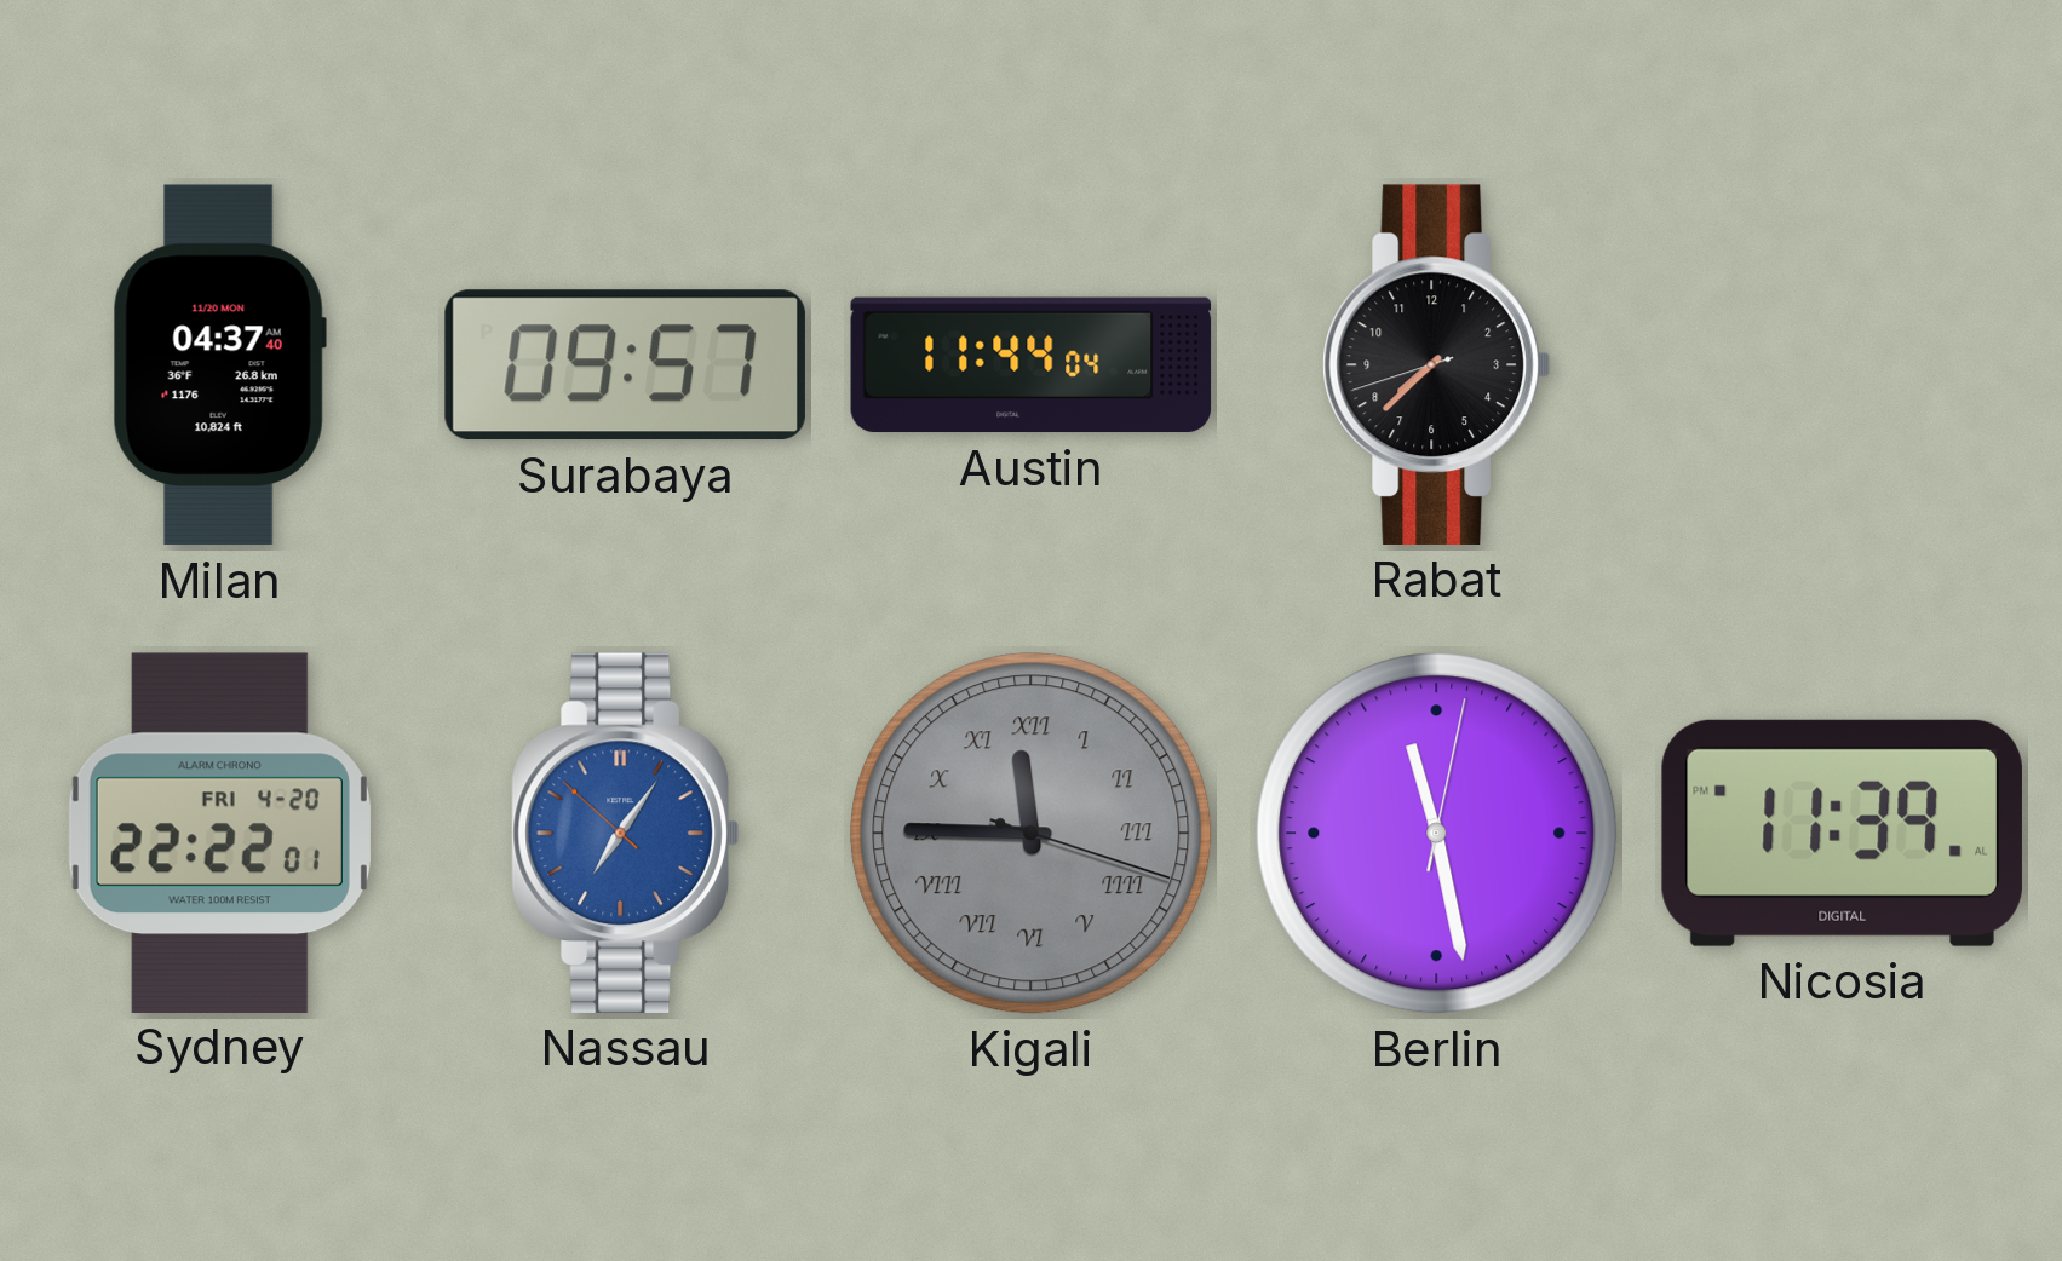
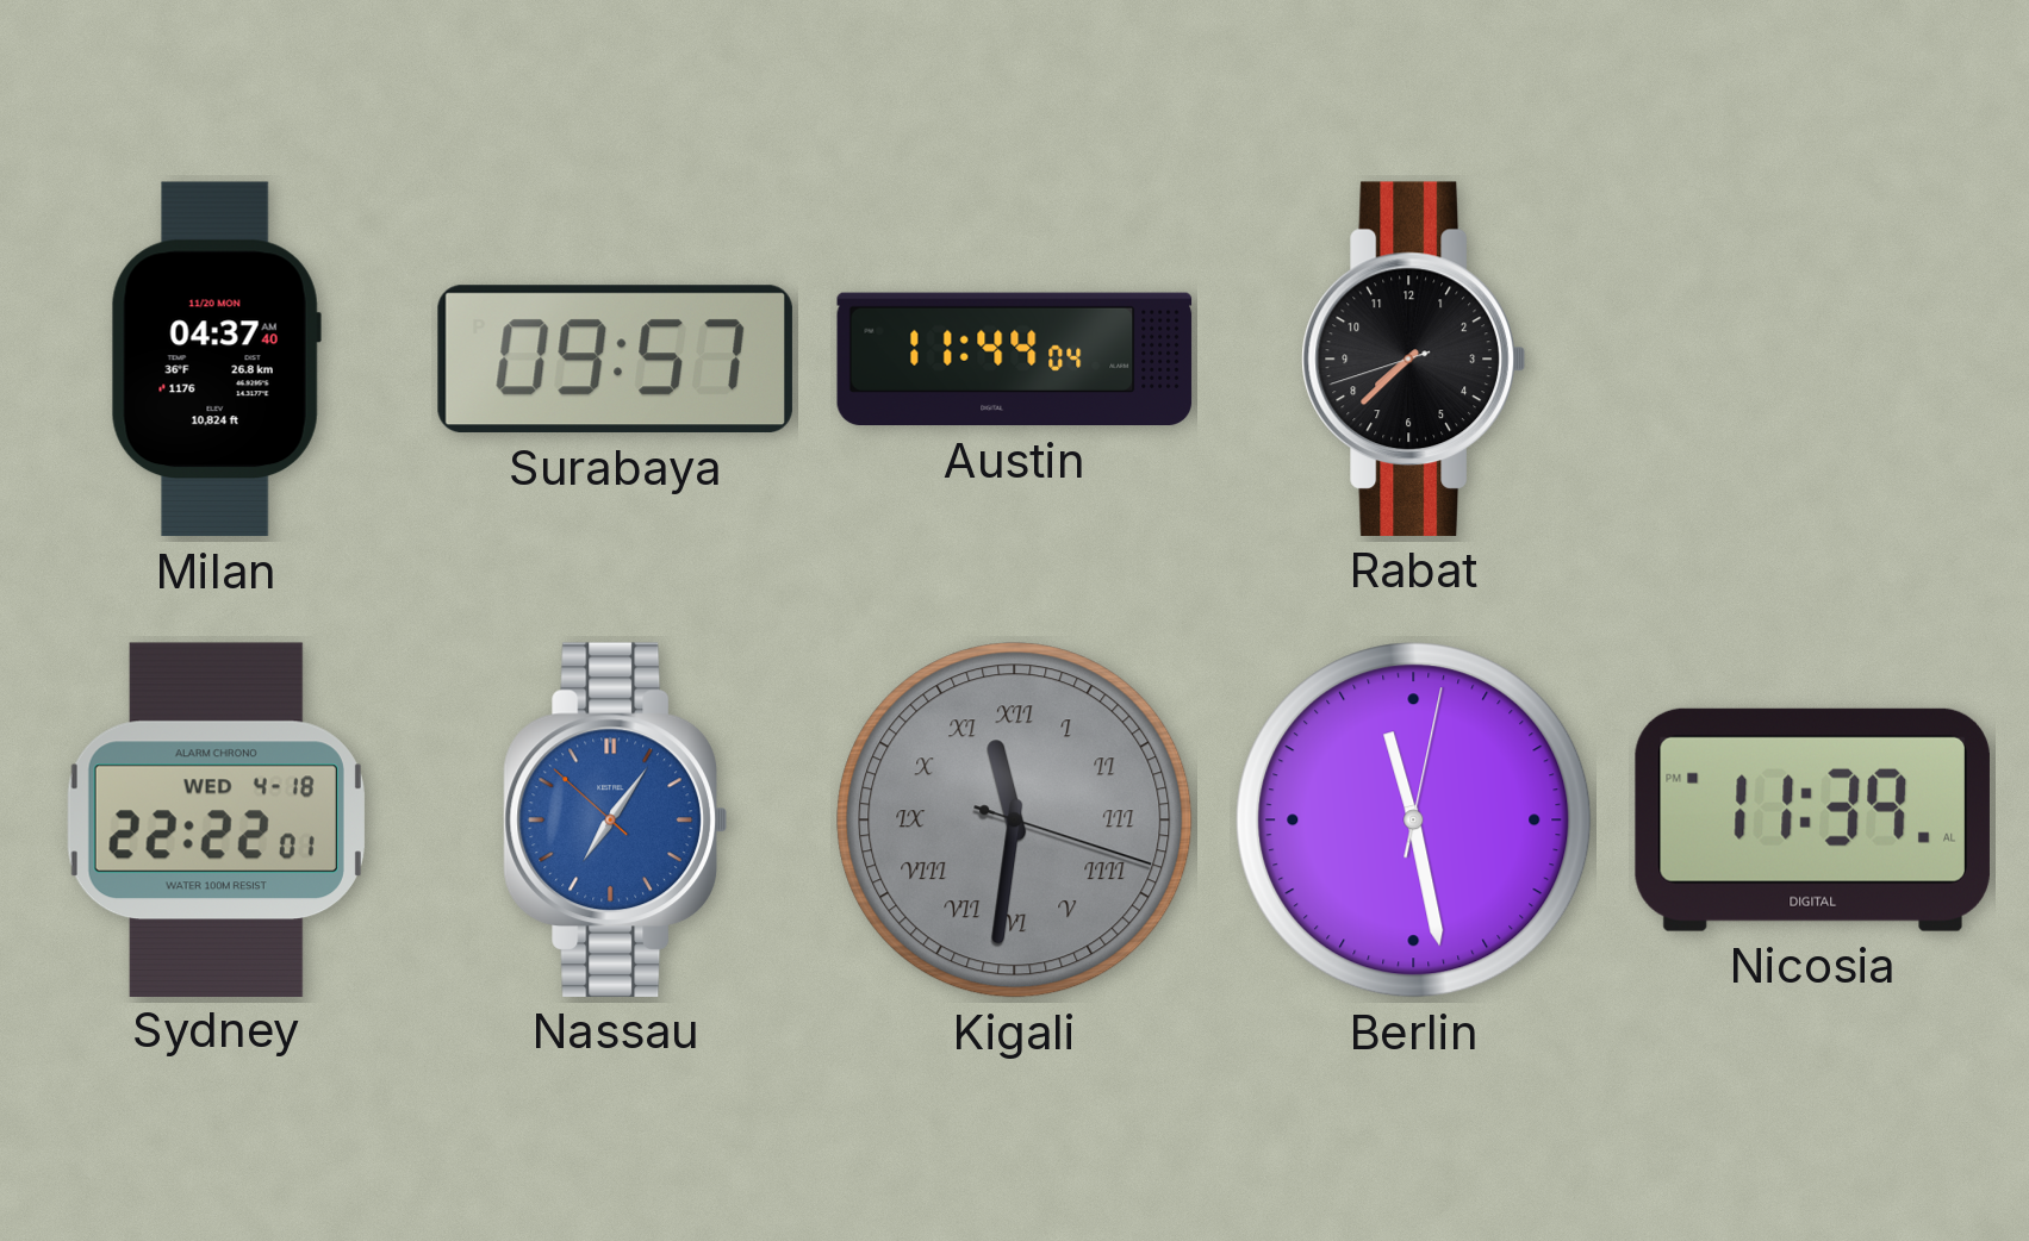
Sydney date: FRI 4-20 -> WED 4-18
Kigali: 11:45 -> 11:31
